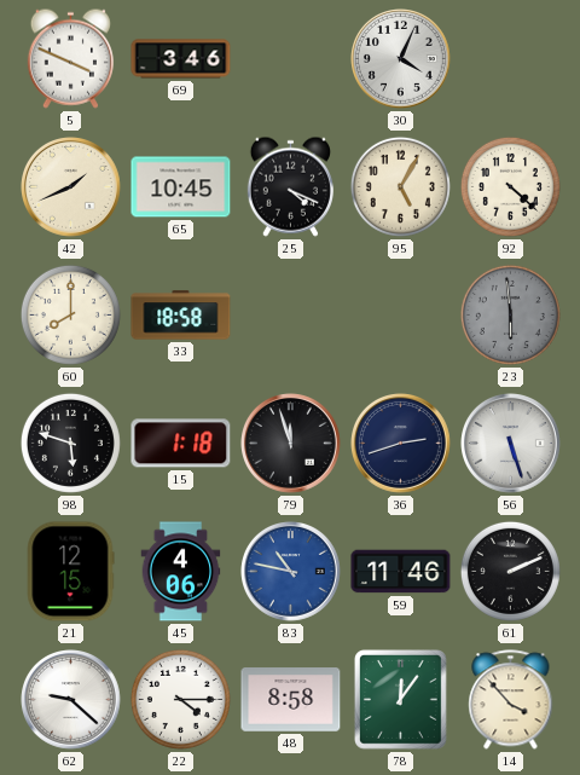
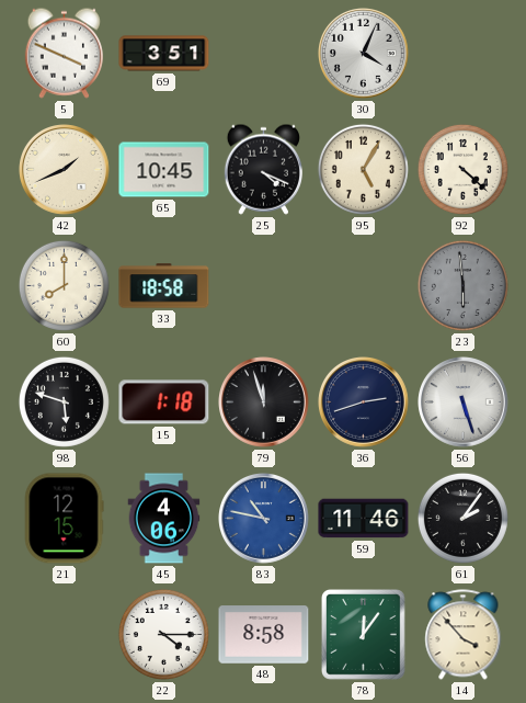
69: 3:46 -> 3:51
61: 2:11 -> 2:06
62: 9:22 -> none
